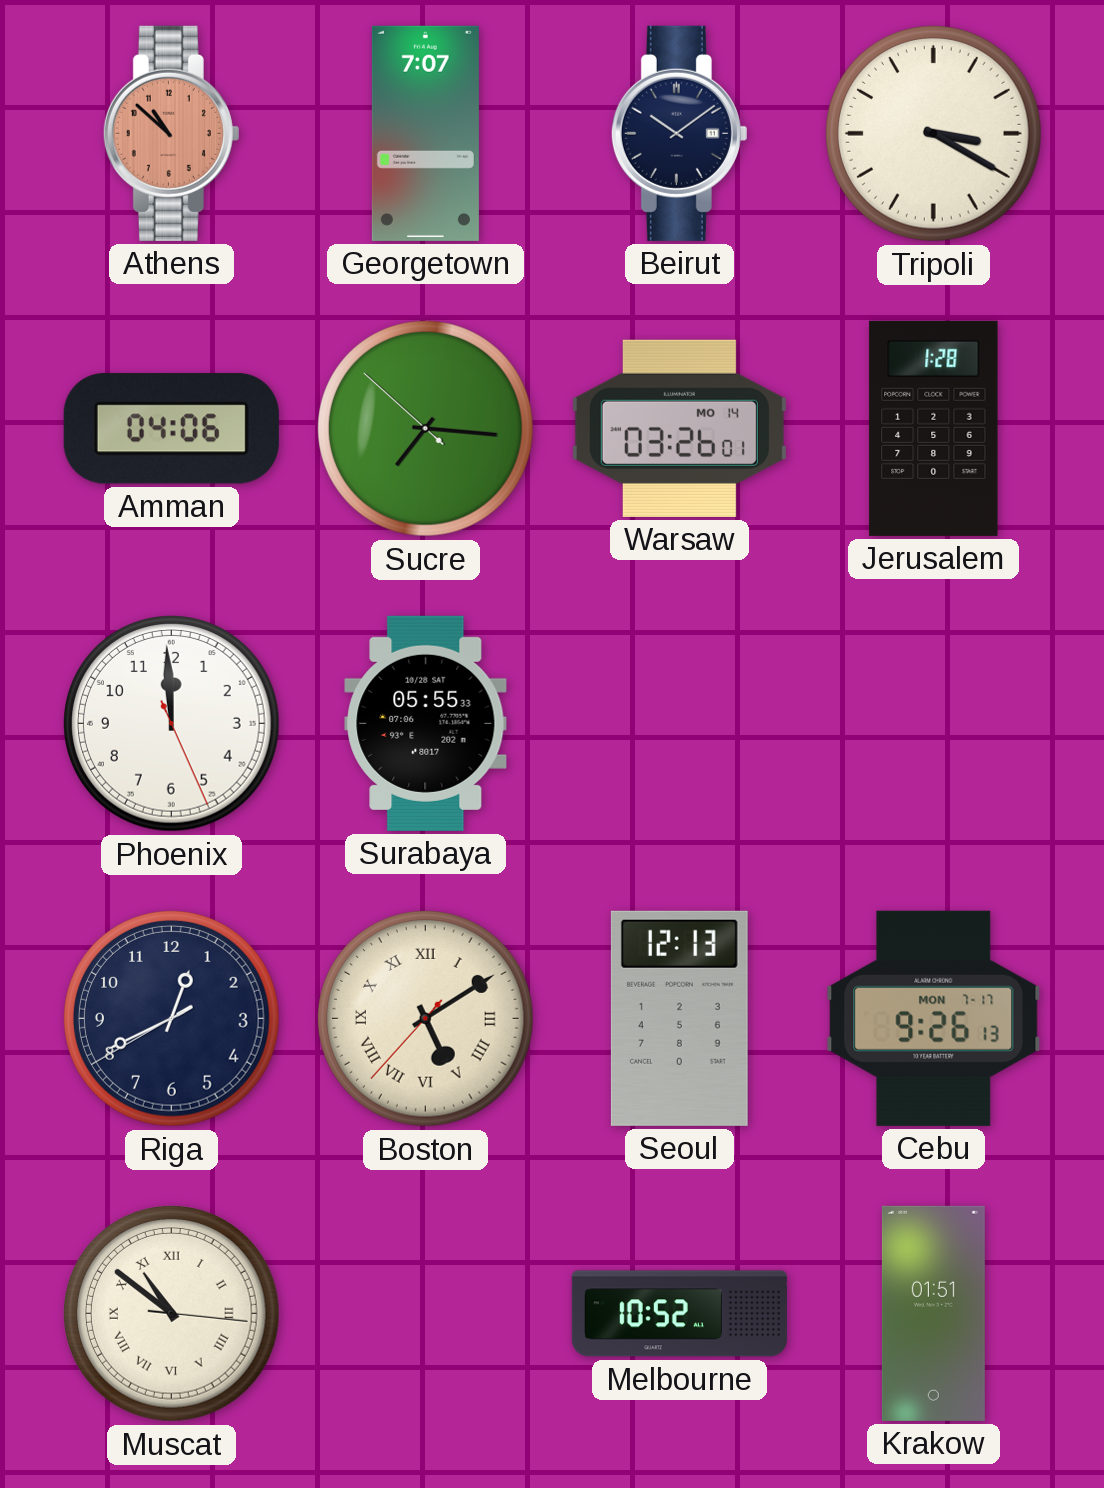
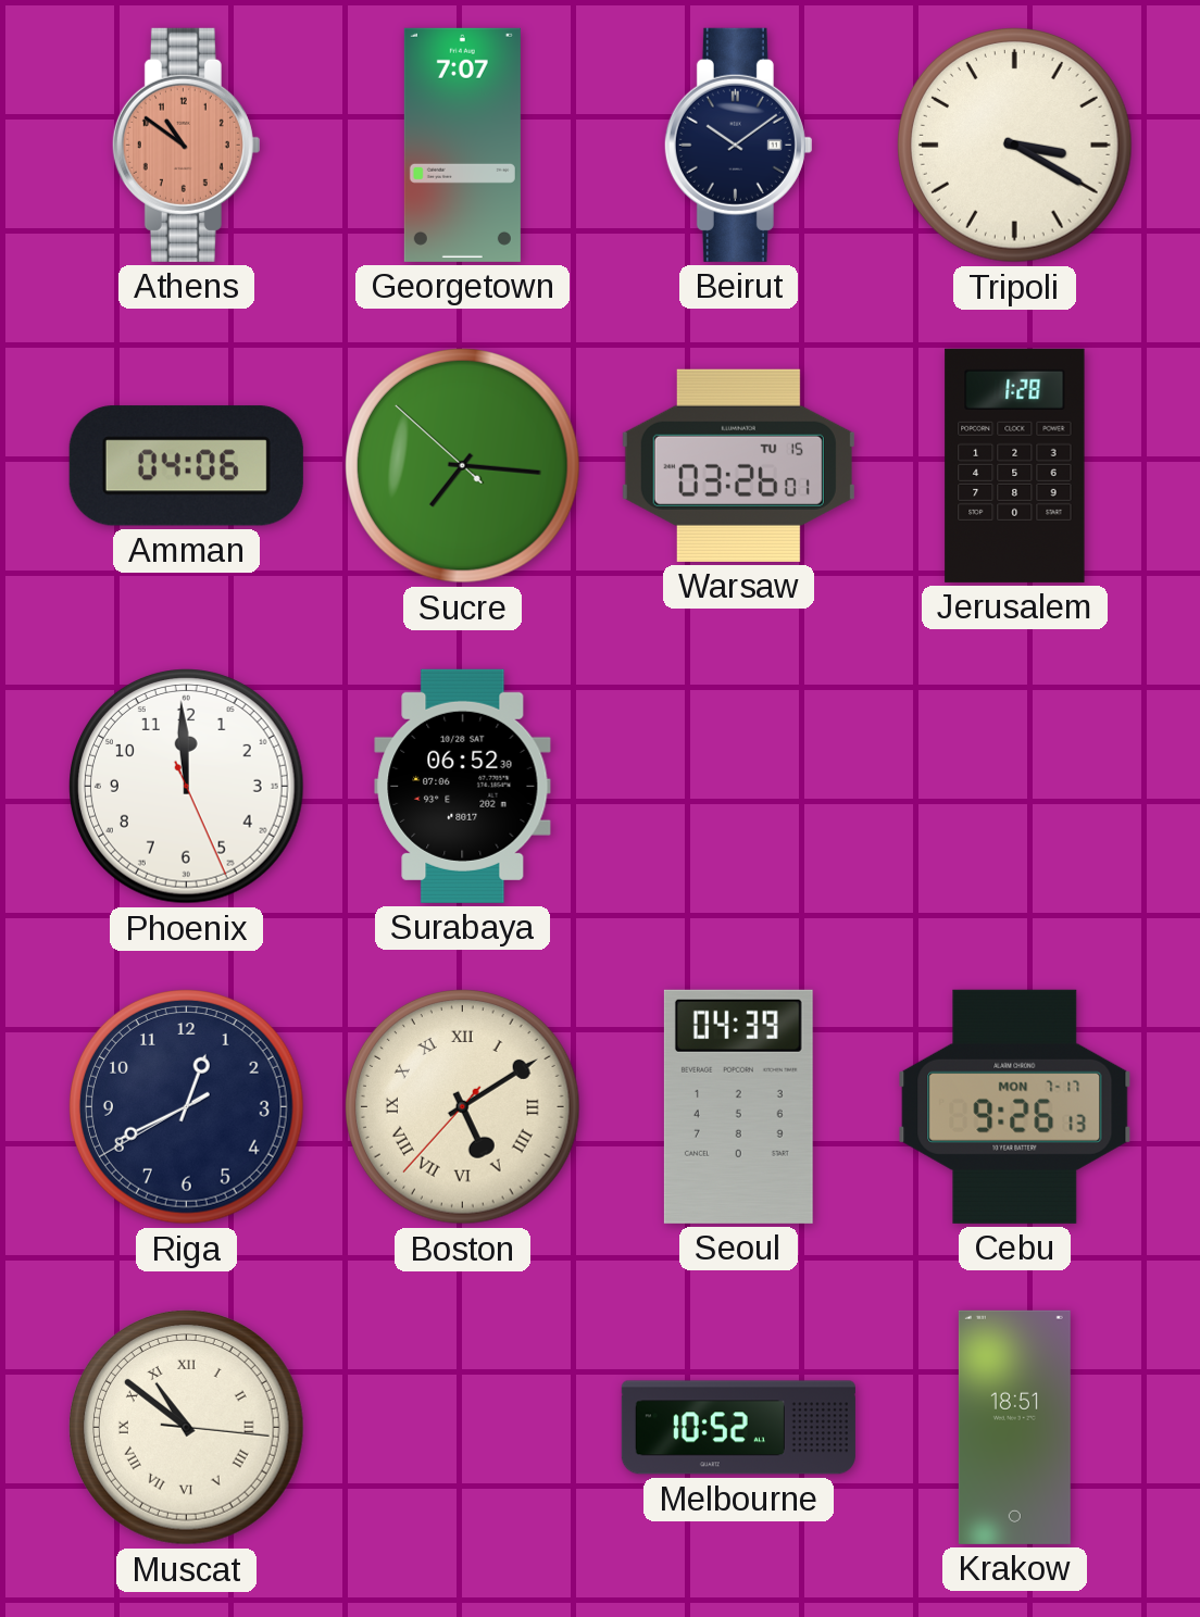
Athens: 10:52 -> 10:51
Warsaw date: MO 14 -> TU 15
Surabaya: 05:55 -> 06:52
Seoul: 12:13 -> 04:39
Krakow: 01:51 -> 18:51
